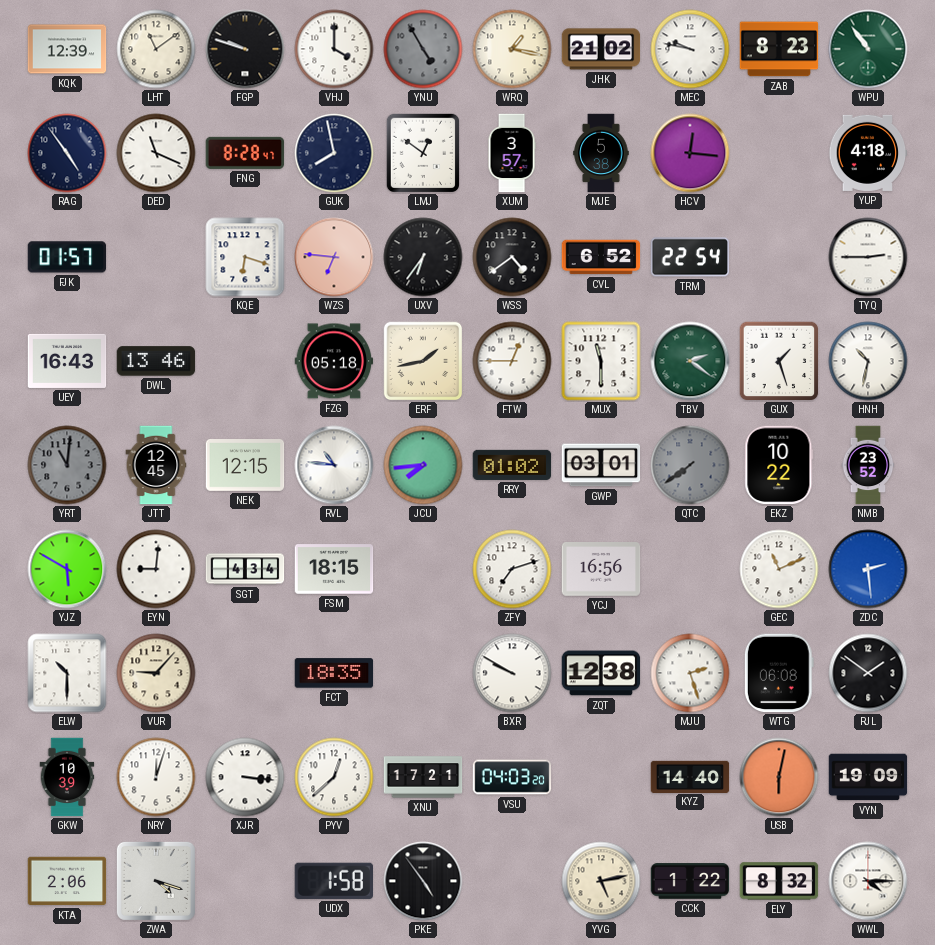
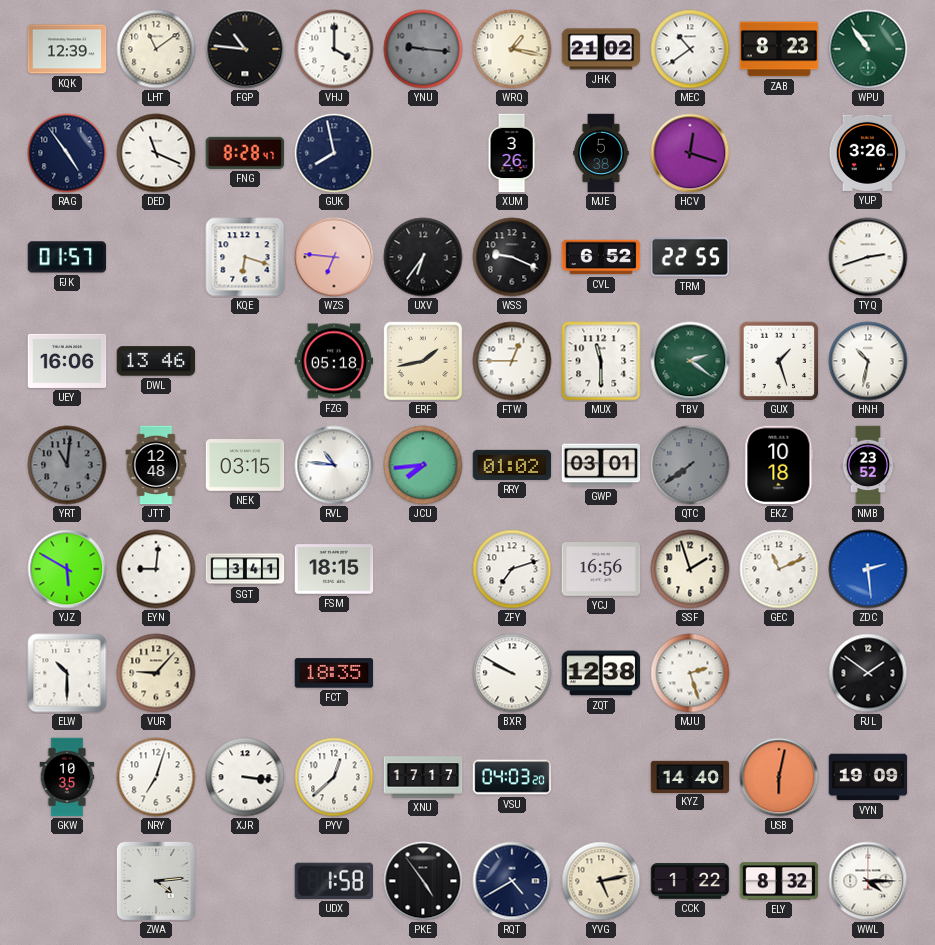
FGP: 9:48 -> 10:46
YNU: 4:55 -> 9:16
MEC: 9:47 -> 10:39
LMJ: 12:51 -> none
XUM: 3:57 -> 3:26
HCV: 12:16 -> 12:18
YUP: 4:18 -> 3:26
WSS: 4:39 -> 9:19
TRM: 22:54 -> 22:55
TYQ: 2:45 -> 2:42
UEY: 16:43 -> 16:06
JTT: 12:45 -> 12:48
NEK: 12:15 -> 03:15
EKZ: 10:22 -> 10:18
SGT: 4:34 -> 3:41
SSF: none -> 1:57
WTG: 06:08 -> none
GKW: 10:39 -> 10:35
NRY: 12:03 -> 7:03
XNU: 17:21 -> 17:17
KTA: 2:06 -> none
ZWA: 4:18 -> 4:14
RQT: none -> 4:40
